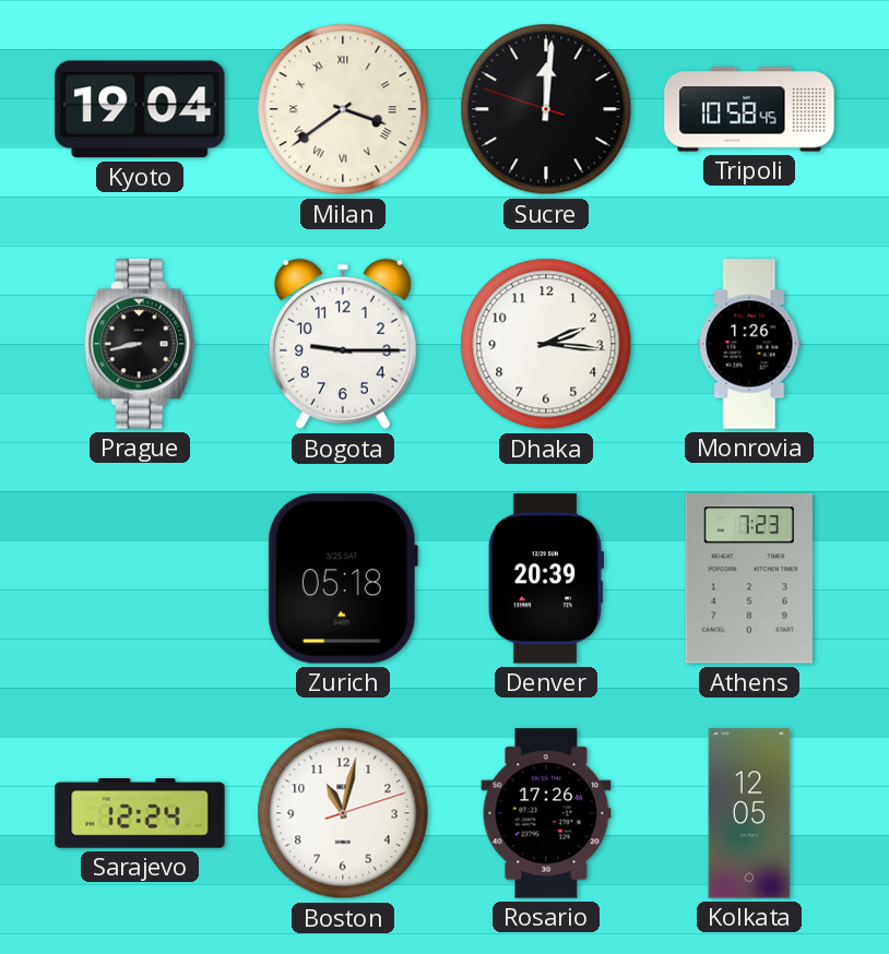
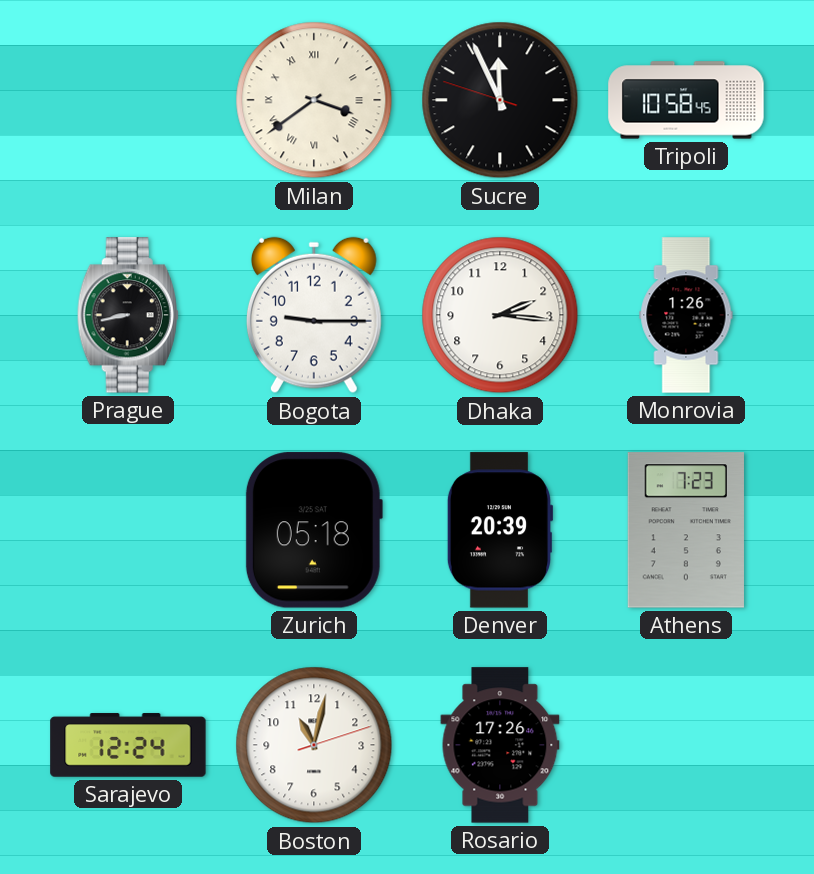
Kyoto: 19:04 -> none
Sucre: 12:00 -> 11:55
Kolkata: 12:05 -> none
